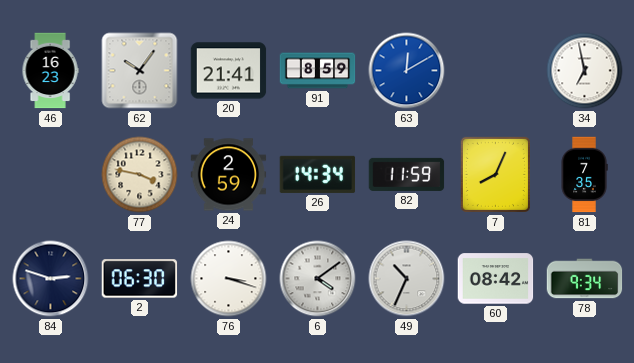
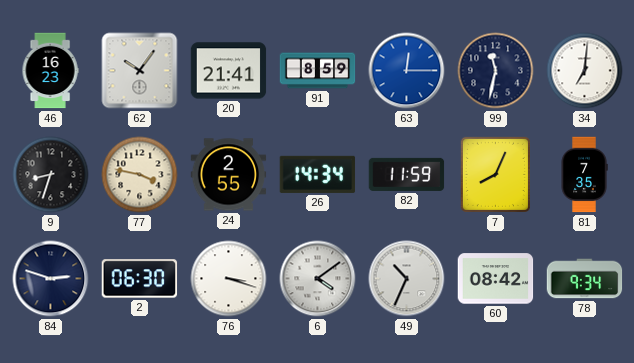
63: 12:10 -> 12:15
99: none -> 11:32
34: 6:58 -> 7:01
9: none -> 8:33
24: 2:59 -> 2:55
